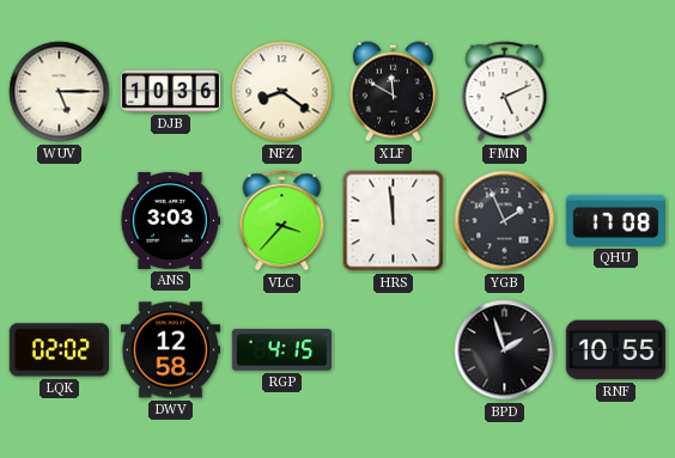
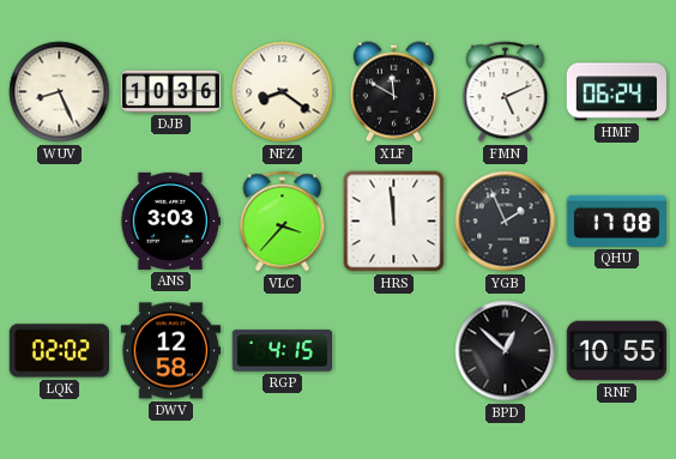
WUV: 5:15 -> 8:26
HMF: none -> 06:24
BPD: 1:57 -> 12:52
